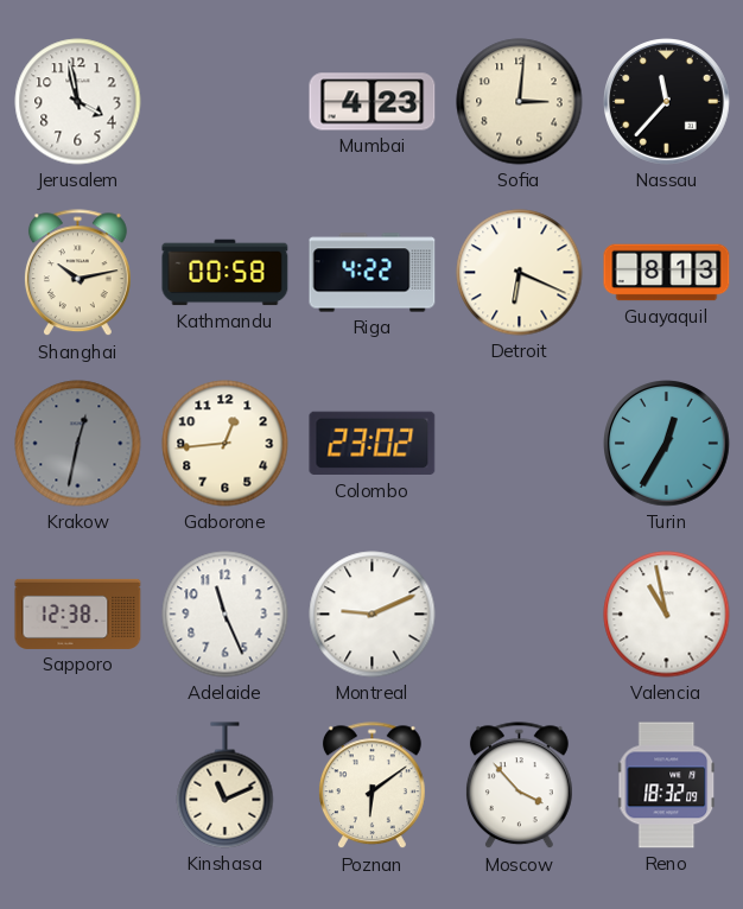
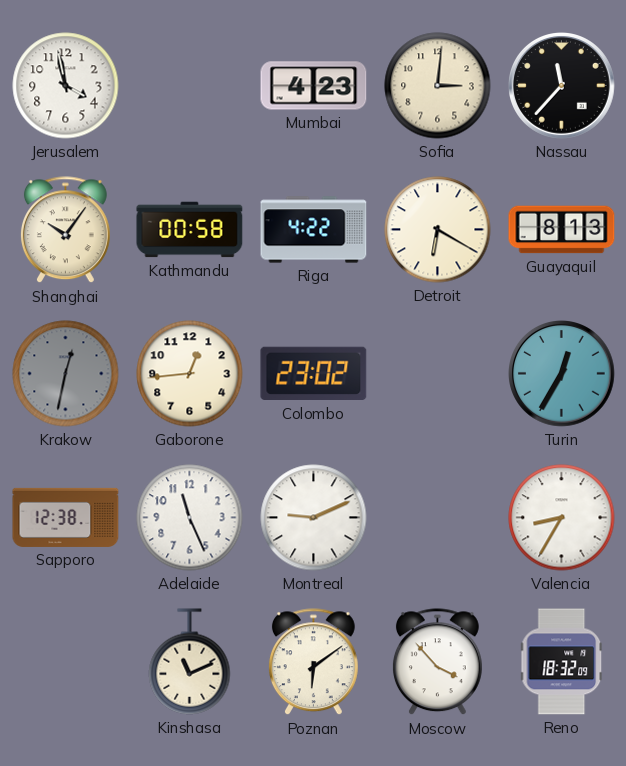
Shanghai: 10:13 -> 10:06
Detroit: 6:19 -> 6:20
Valencia: 10:58 -> 8:35
